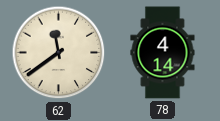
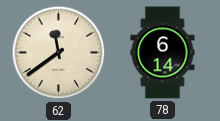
78: 4:14 -> 6:14
